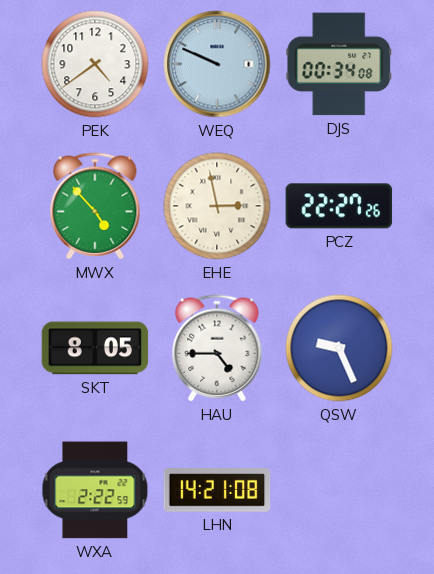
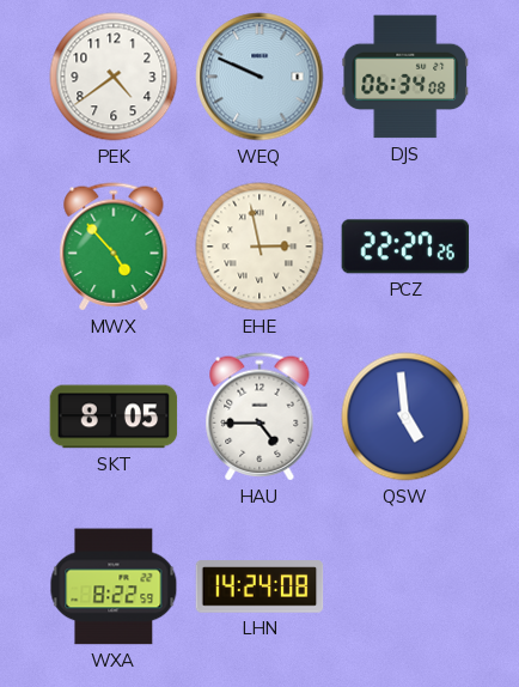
DJS: 00:34 -> 06:34
QSW: 9:26 -> 4:59
WXA: 2:22 -> 8:22
LHN: 14:21 -> 14:24
